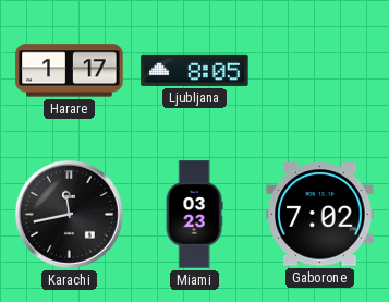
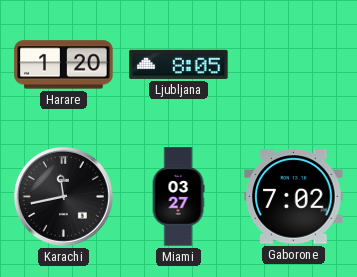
Harare: 1:17 -> 1:20
Miami: 03:23 -> 03:27
